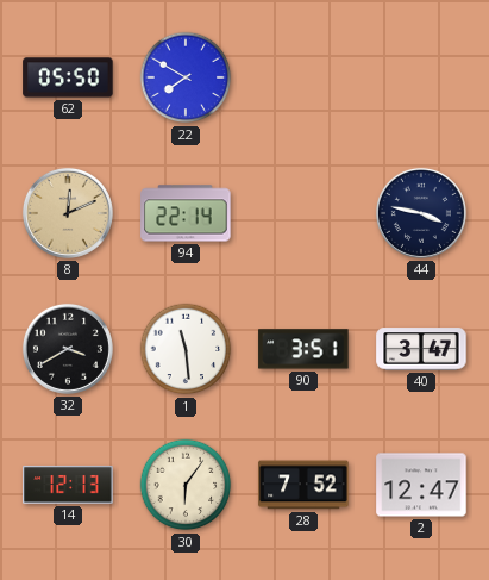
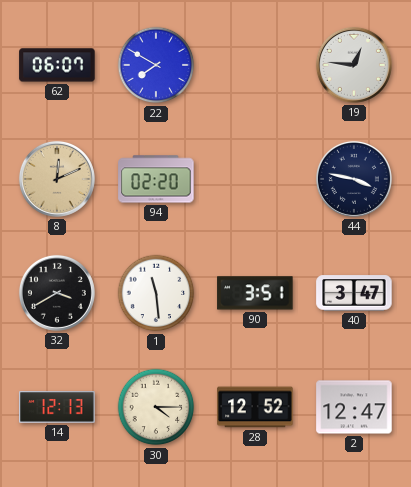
62: 05:50 -> 06:07
19: none -> 12:46
94: 22:14 -> 02:20
30: 6:06 -> 4:15
28: 7:52 -> 12:52
